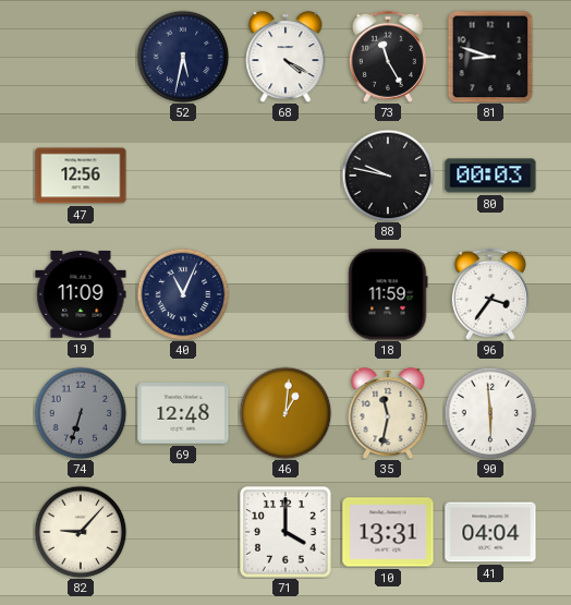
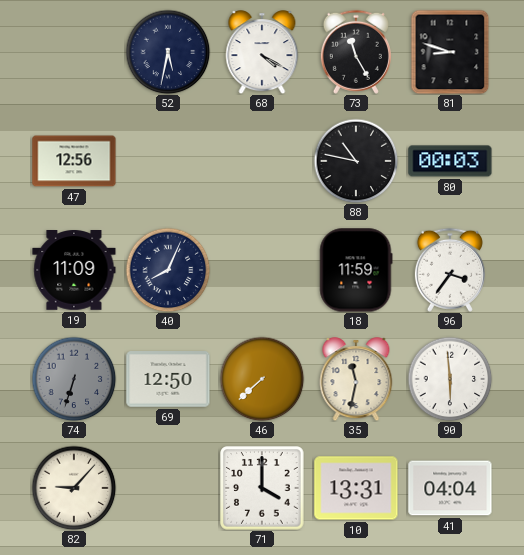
88: 9:47 -> 10:47
40: 11:04 -> 8:04
69: 12:48 -> 12:50
46: 1:01 -> 7:38
